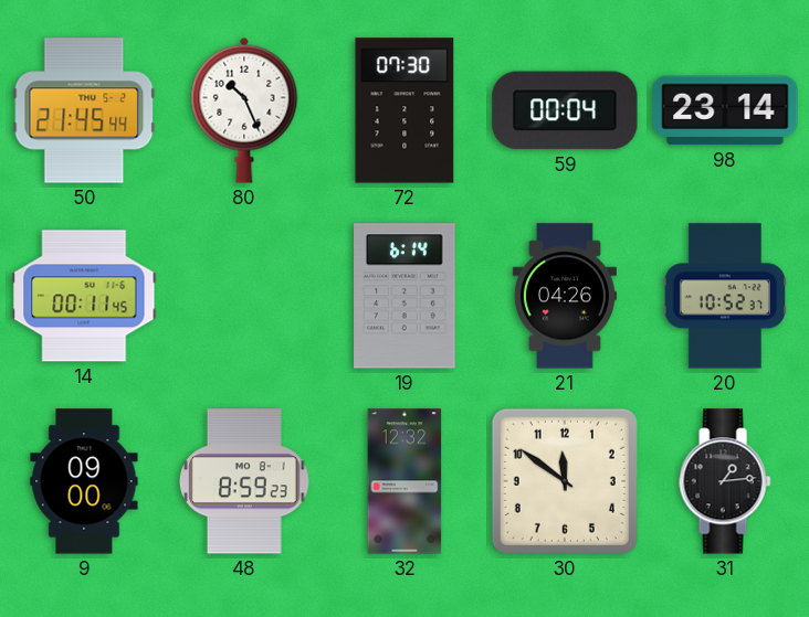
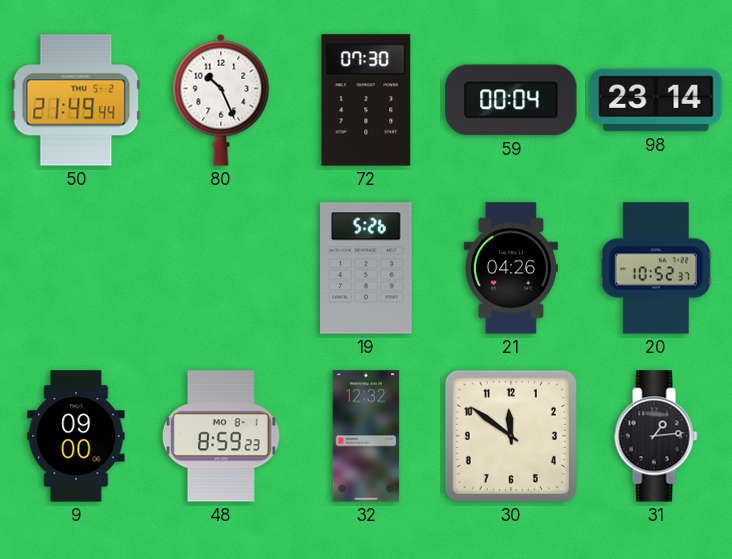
50: 21:45 -> 21:49
14: 00:11 -> none
19: 6:14 -> 5:26
